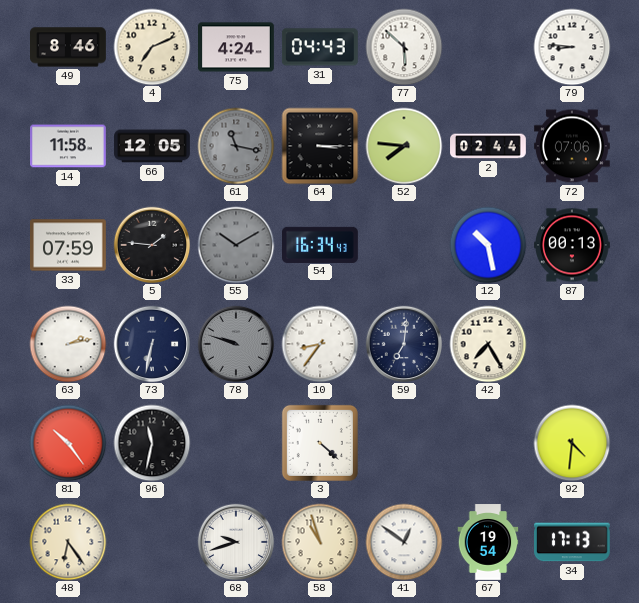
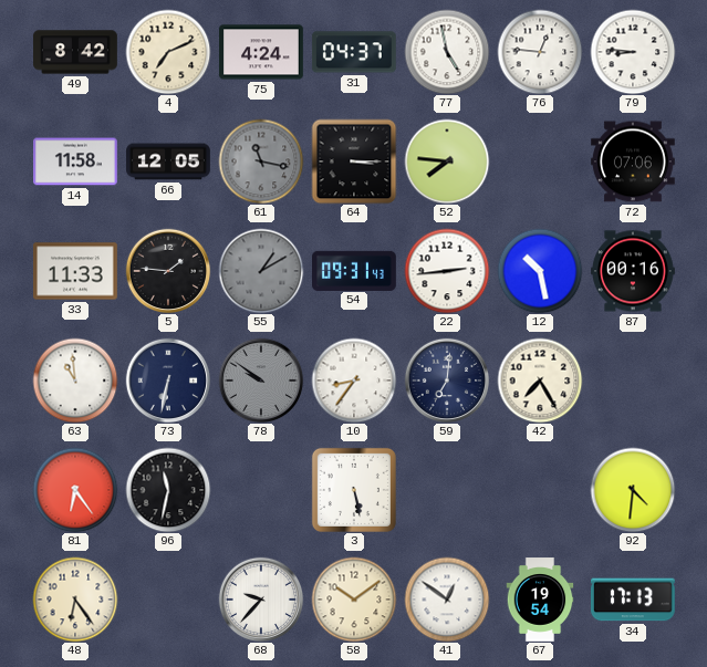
49: 8:46 -> 8:42
31: 04:43 -> 04:37
77: 5:52 -> 4:58
76: none -> 12:46
2: 02:44 -> none
33: 07:59 -> 11:33
55: 10:10 -> 1:10
54: 16:34 -> 09:31
22: none -> 2:44
87: 00:13 -> 00:16
63: 2:13 -> 10:59
78: 9:48 -> 9:51
81: 10:24 -> 6:24
3: 4:22 -> 5:28
68: 9:42 -> 9:37
58: 10:57 -> 10:09
